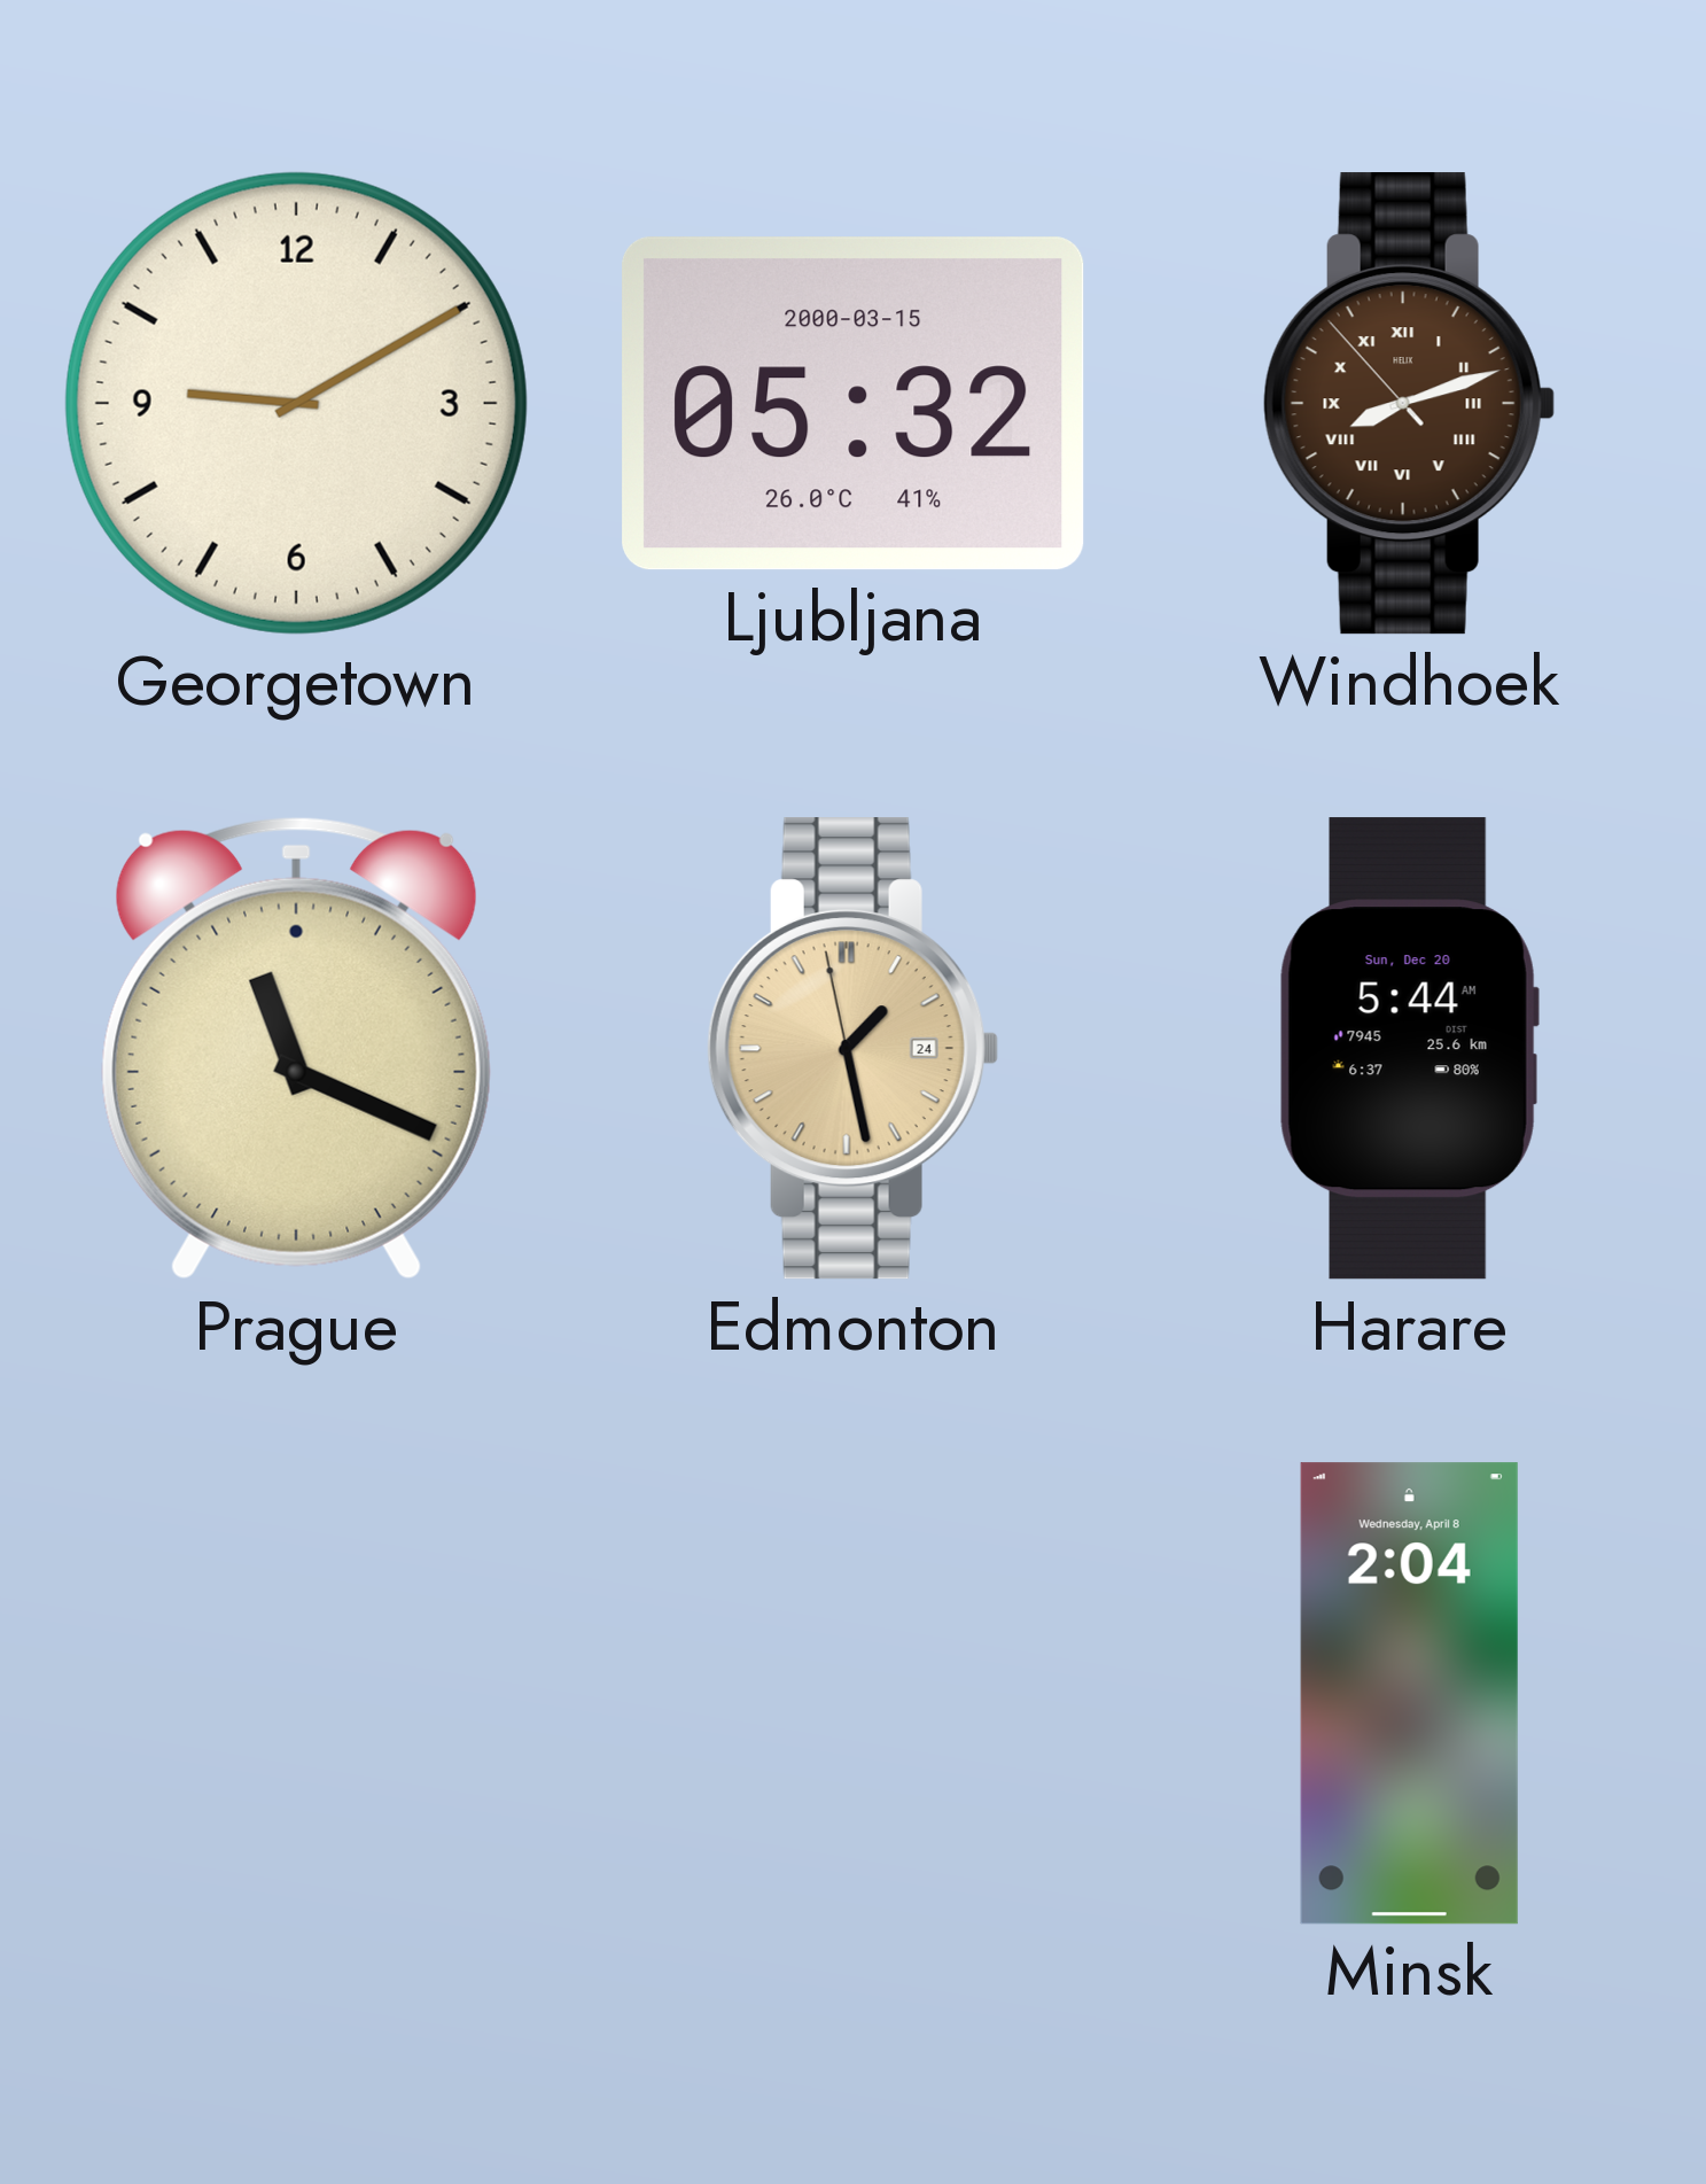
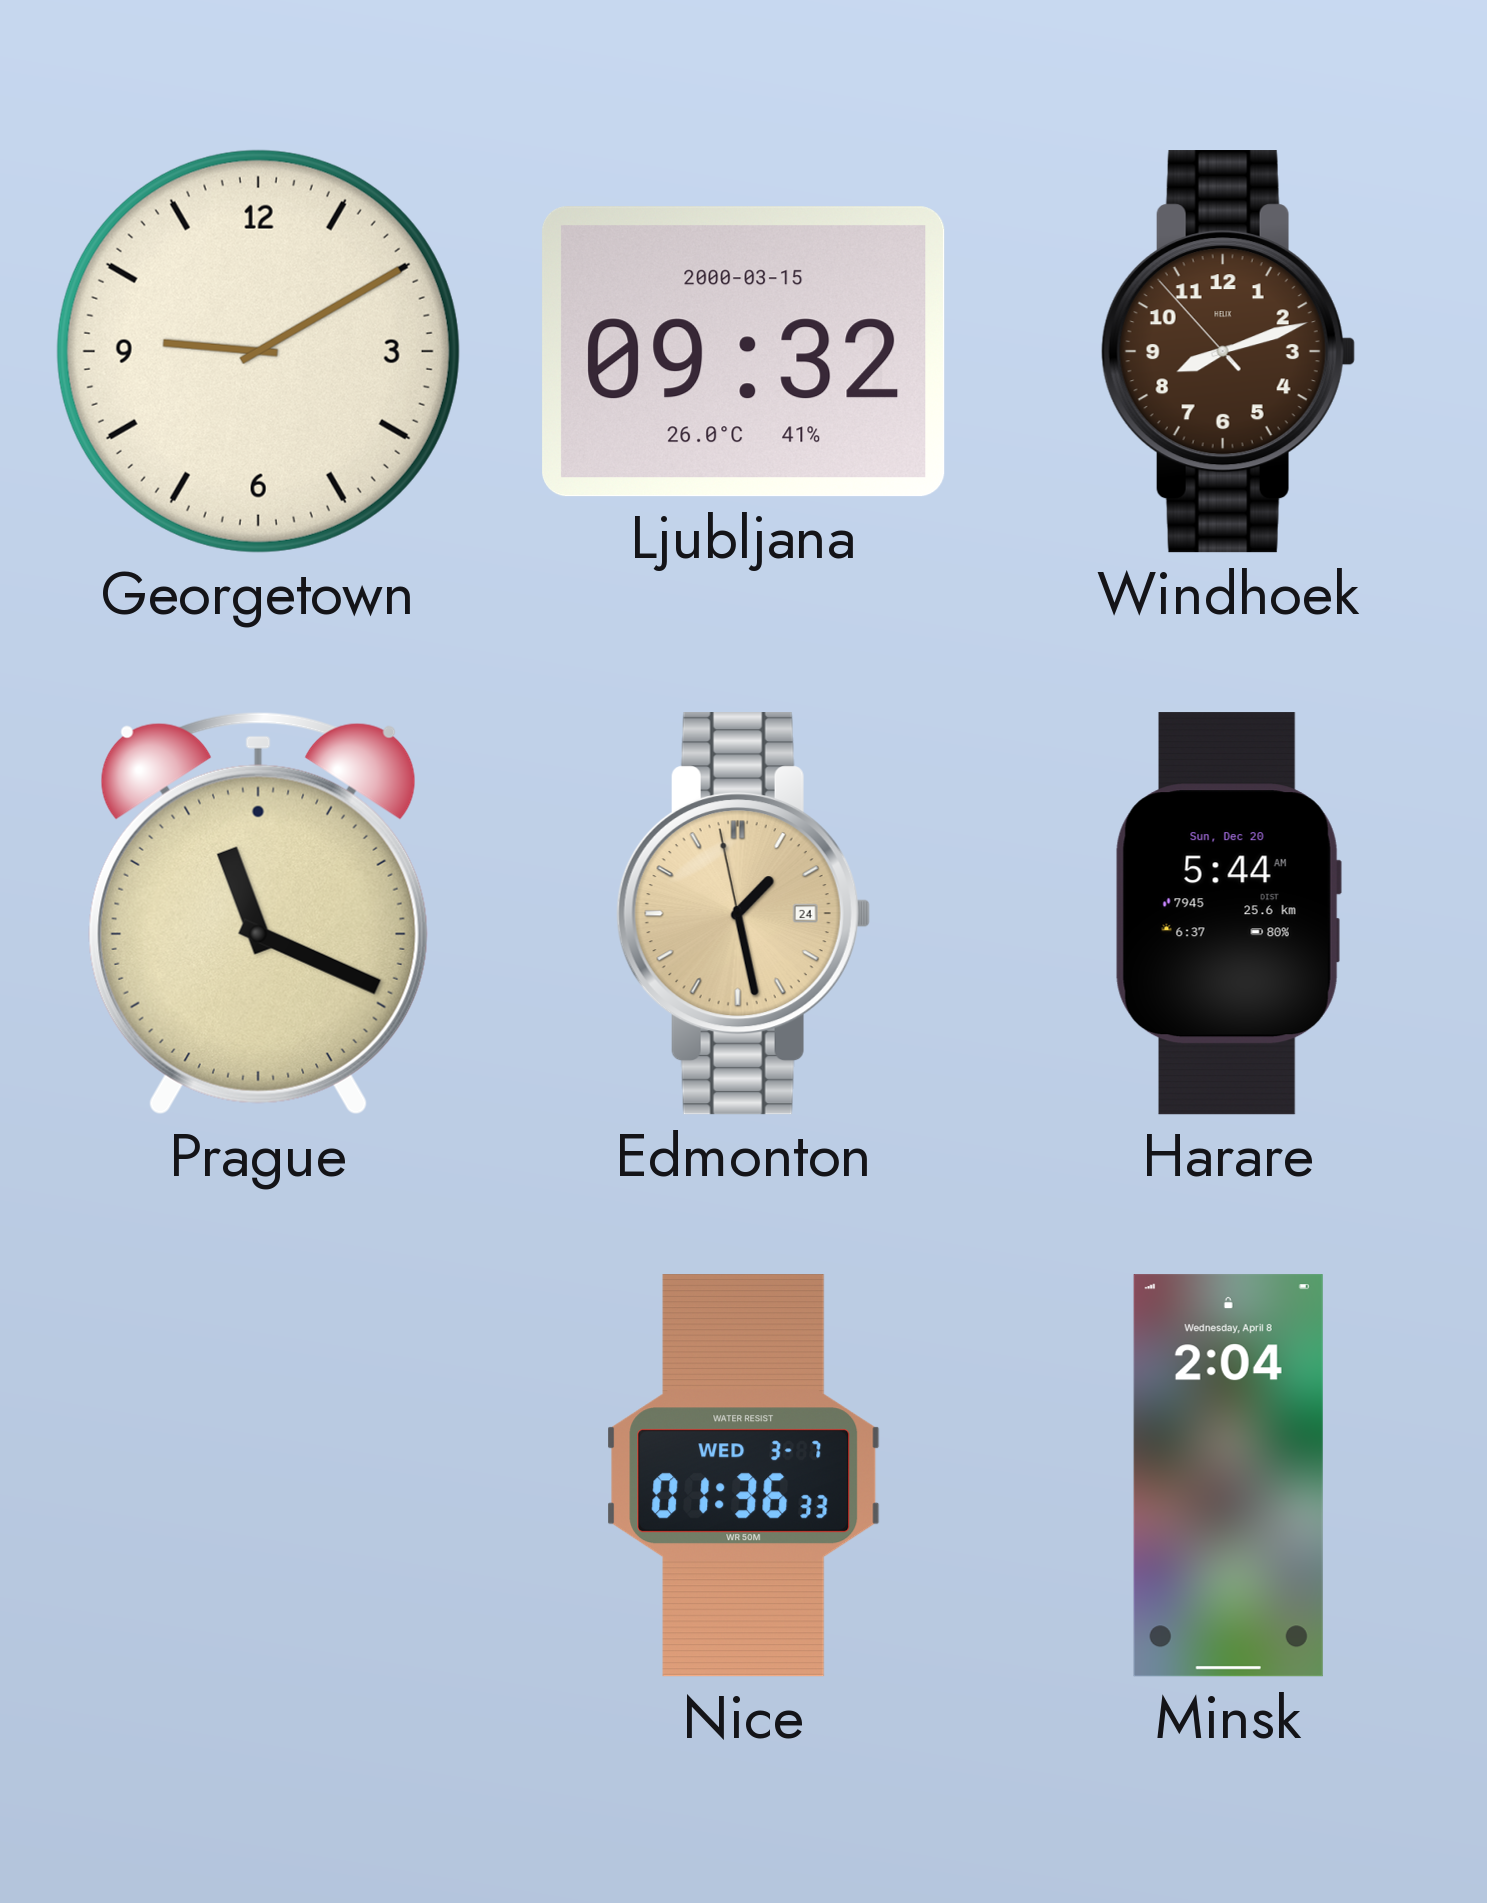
Ljubljana: 05:32 -> 09:32
Windhoek numerals: Roman -> Arabic
Nice: none -> 01:36
